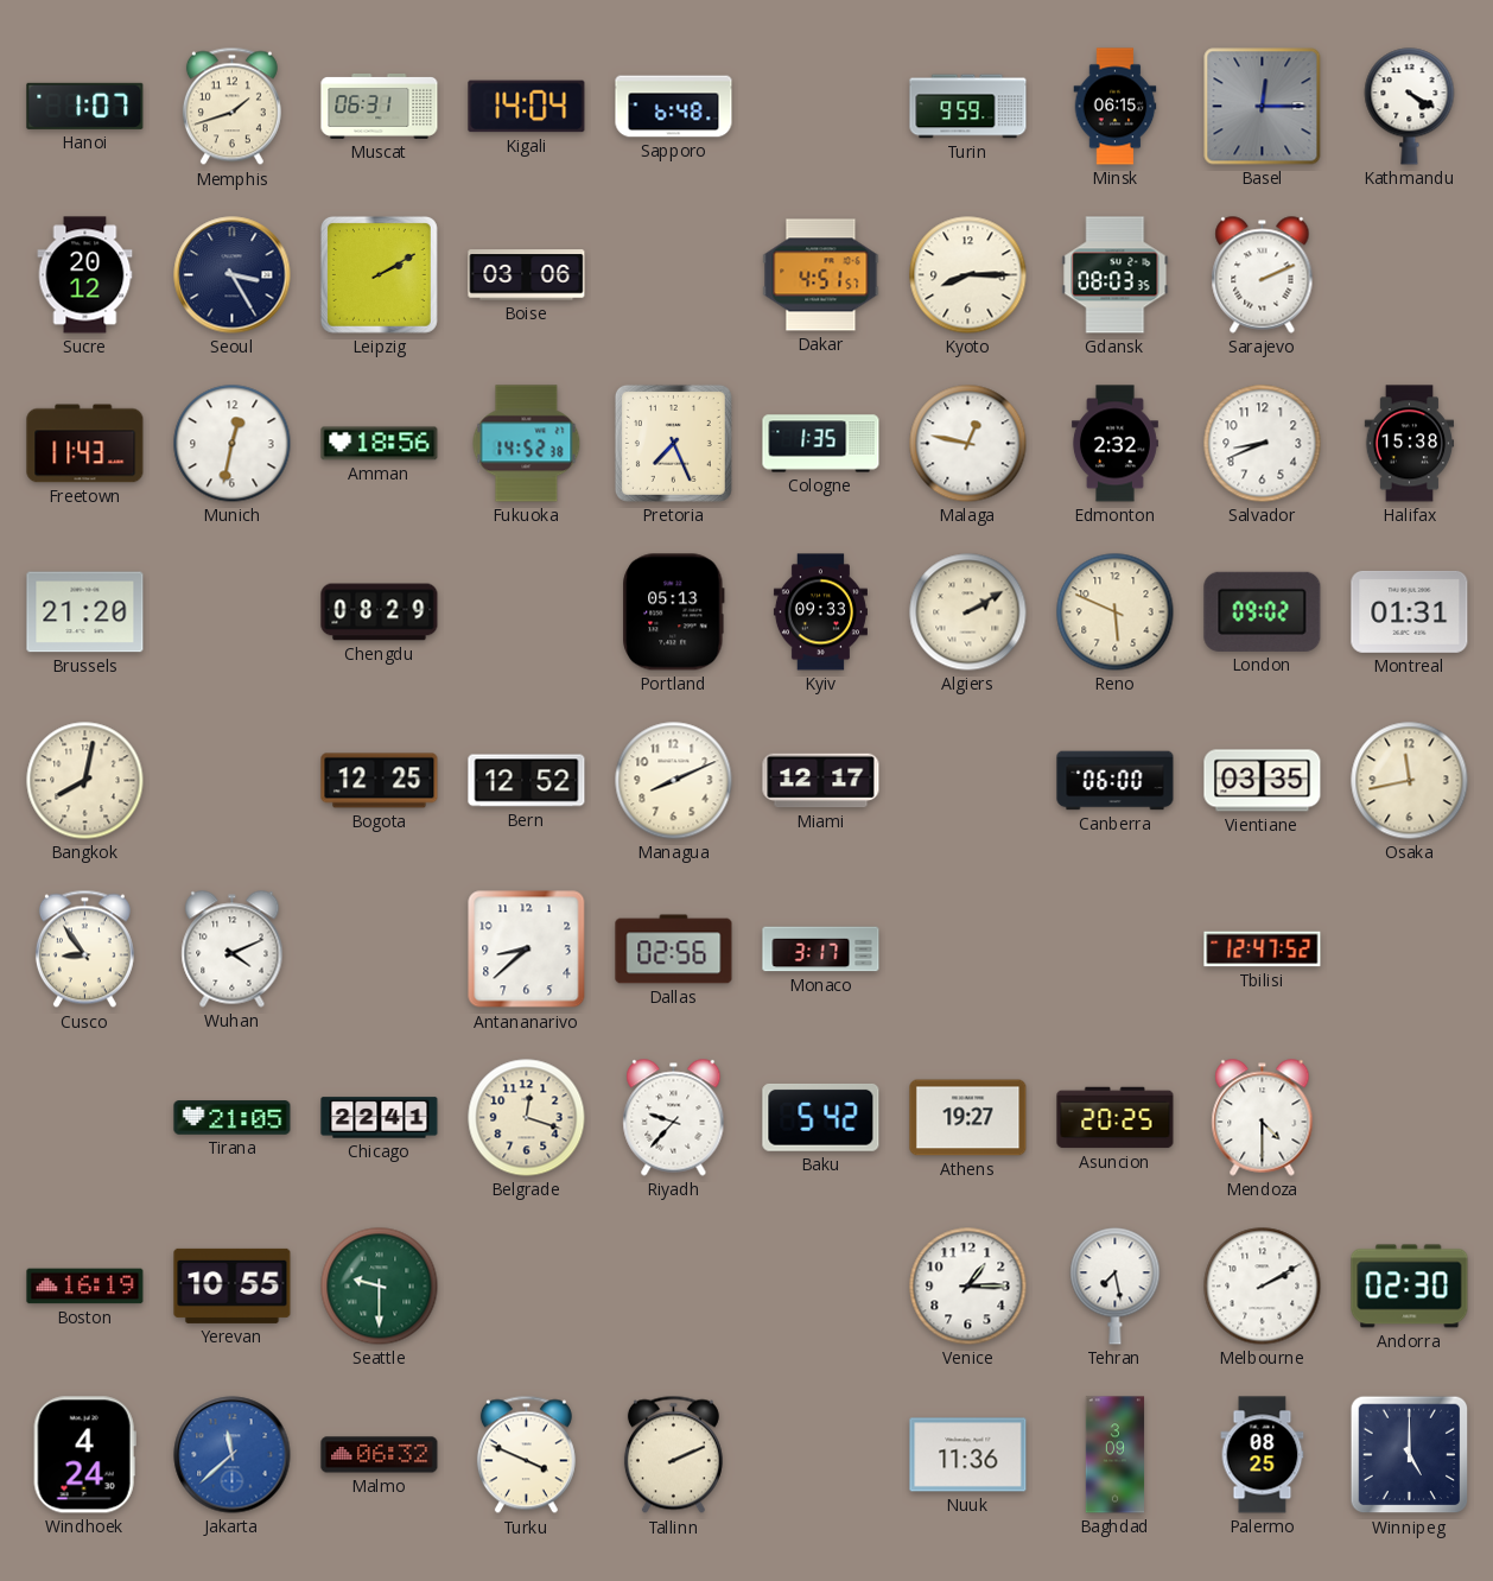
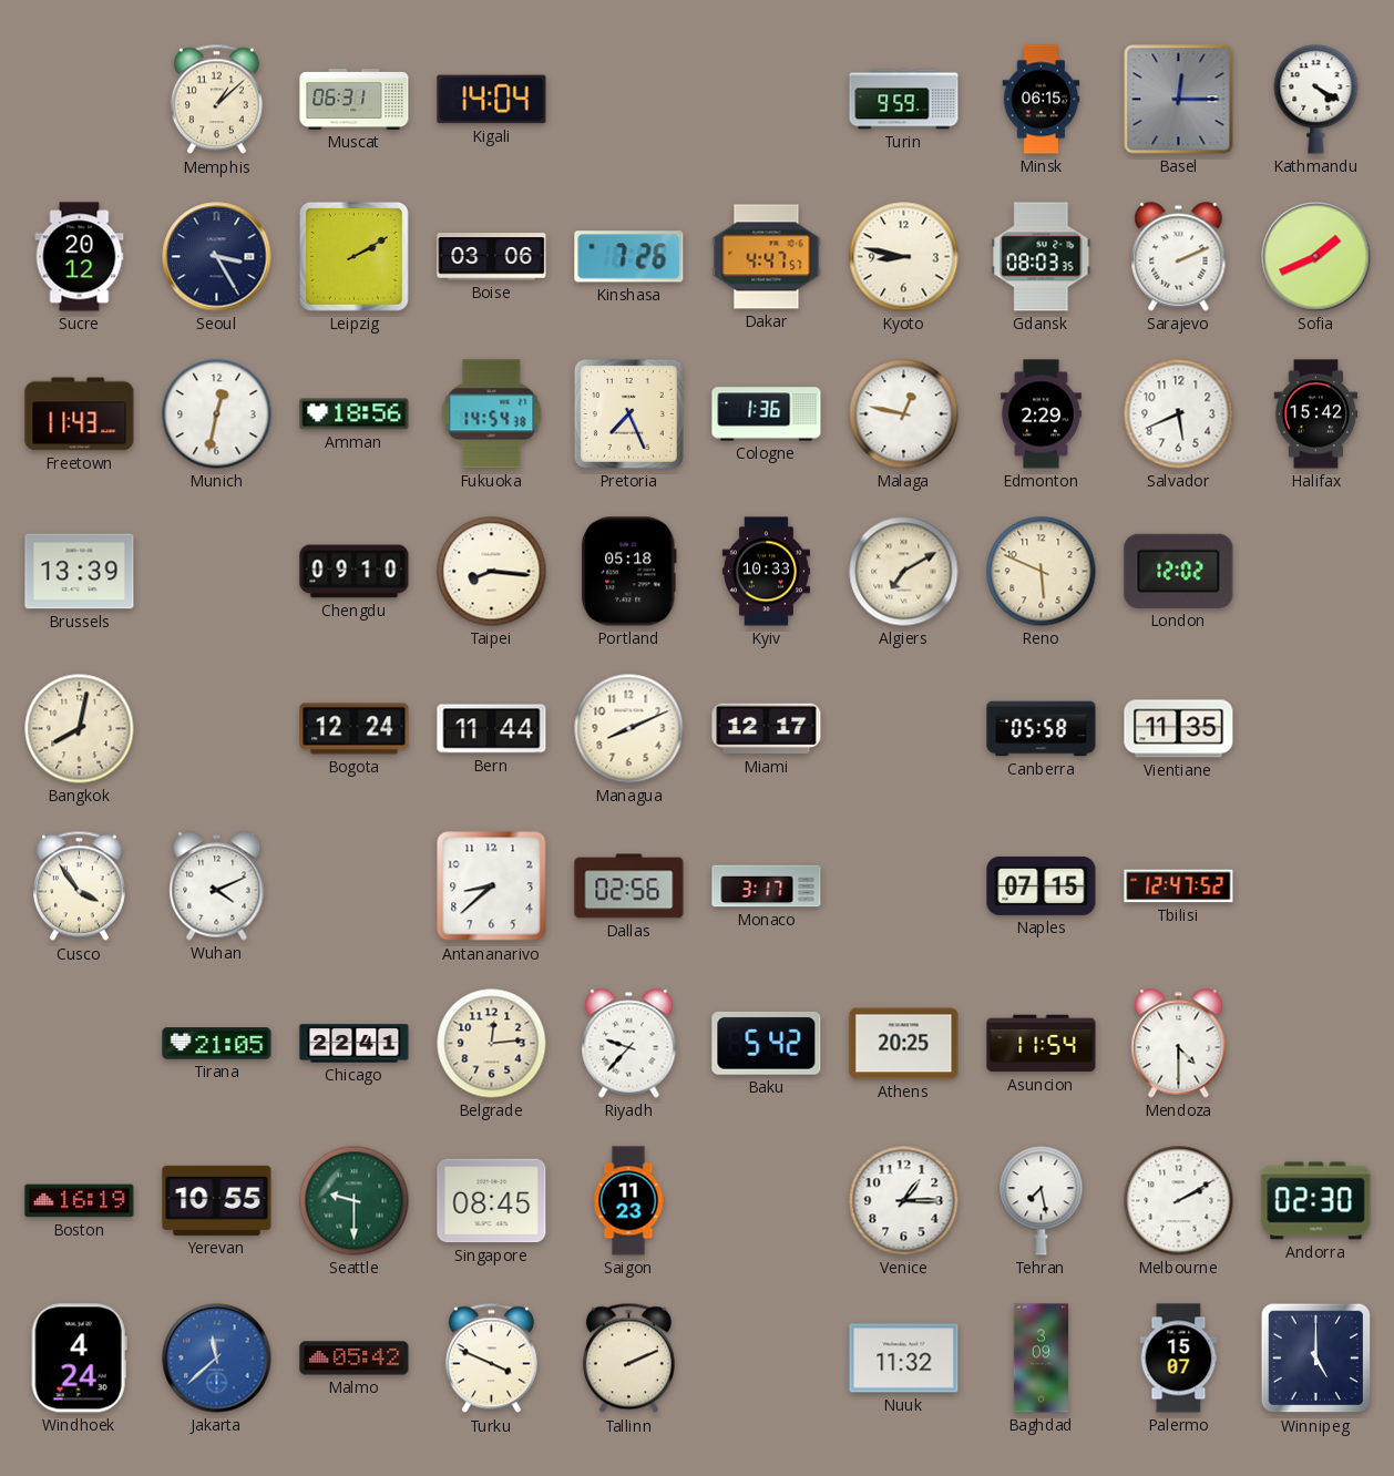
Hanoi: 1:07 -> none
Memphis: 1:42 -> 1:08
Sapporo: 6:48 -> none
Kinshasa: none -> 7:26
Dakar: 4:51 -> 4:47
Kyoto: 8:15 -> 8:47
Sofia: none -> 1:41
Fukuoka: 14:52 -> 14:54
Cologne: 1:35 -> 1:36
Edmonton: 2:32 -> 2:29
Salvador: 8:41 -> 5:41
Halifax: 15:38 -> 15:42
Brussels: 21:20 -> 13:39
Chengdu: 08:29 -> 09:10
Taipei: none -> 8:16
Portland: 05:13 -> 05:18
Kyiv: 09:33 -> 10:33
Algiers: 2:10 -> 7:10
London: 09:02 -> 12:02
Montreal: 01:31 -> none
Bogota: 12:25 -> 12:24
Bern: 12:52 -> 11:44
Canberra: 06:00 -> 05:58
Vientiane: 03:35 -> 11:35
Osaka: 11:43 -> none
Cusco: 8:54 -> 3:54
Naples: none -> 07:15
Belgrade: 12:18 -> 12:14
Athens: 19:27 -> 20:25
Asuncion: 20:25 -> 11:54
Singapore: none -> 08:45
Saigon: none -> 11:23
Malmo: 06:32 -> 05:42
Nuuk: 11:36 -> 11:32
Palermo: 08:25 -> 15:07
